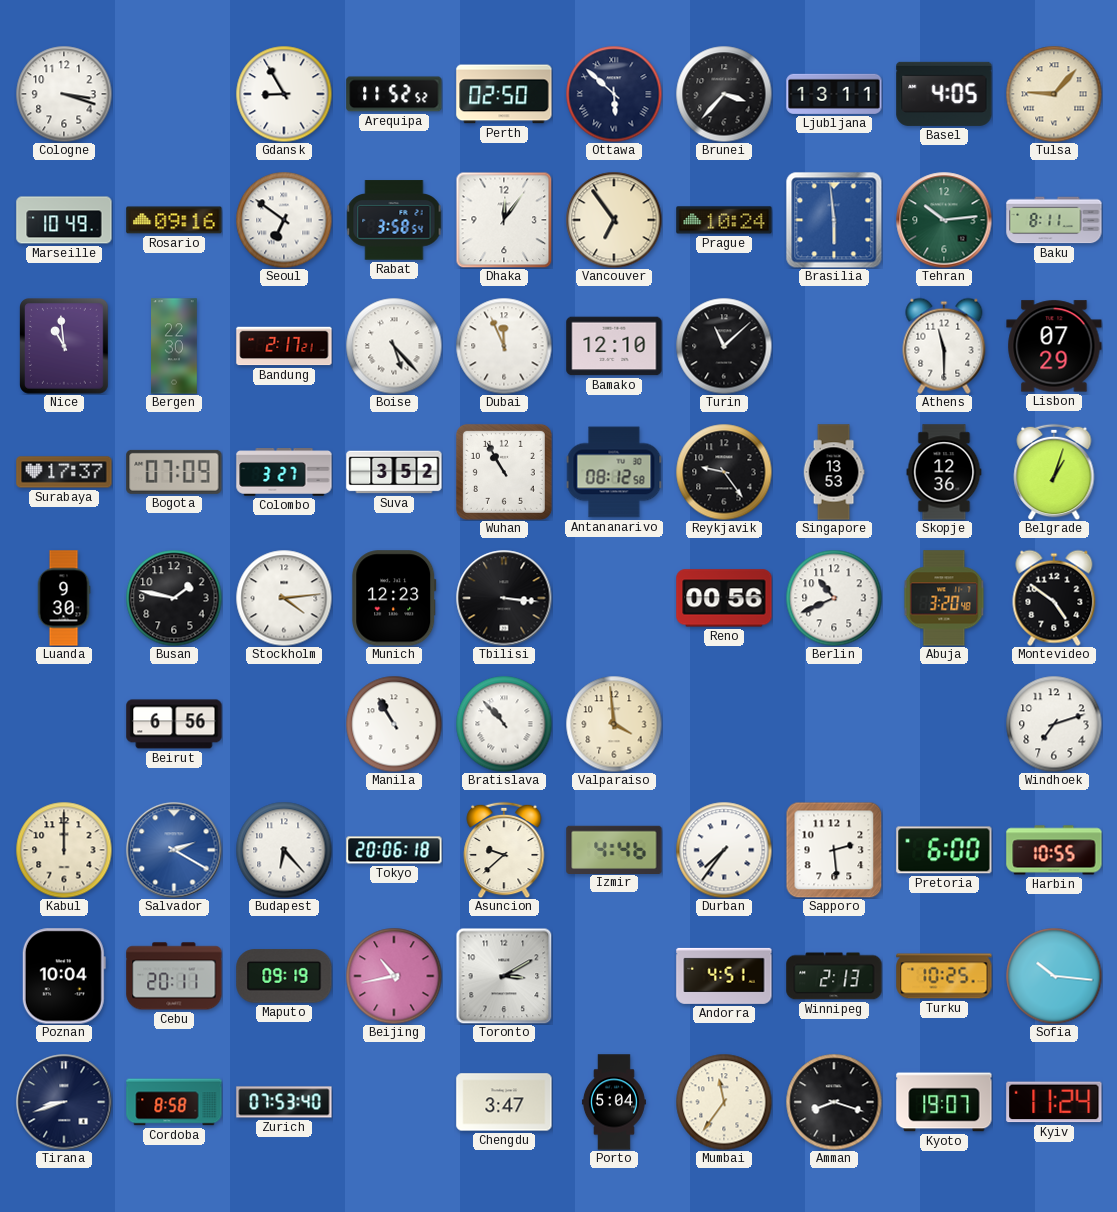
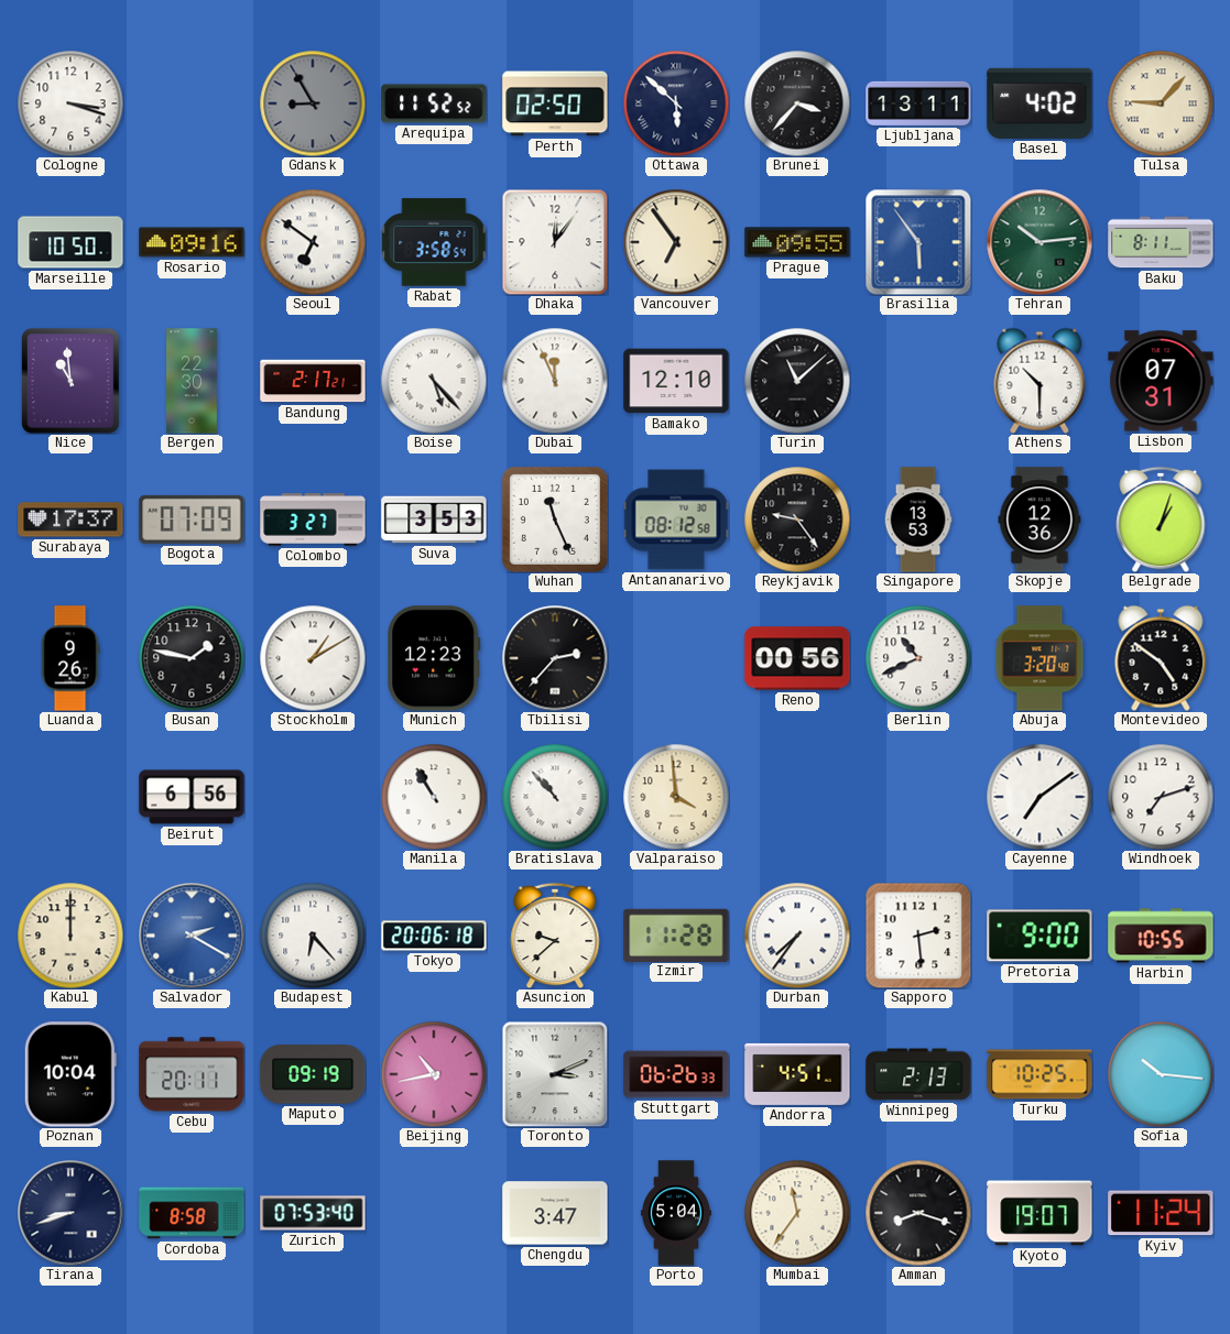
Gdansk dial: white -> grey
Basel: 4:05 -> 4:02
Marseille: 10:49 -> 10:50
Prague: 10:24 -> 09:55
Brasilia: 5:59 -> 5:54
Athens: 11:30 -> 10:30
Lisbon: 07:29 -> 07:31
Suva: 3:52 -> 3:53
Wuhan: 10:55 -> 11:26
Luanda: 9:30 -> 9:26
Stockholm: 4:14 -> 1:10
Tbilisi: 3:16 -> 2:37
Cayenne: none -> 7:09
Izmir: 4:46 -> 11:28
Pretoria: 6:00 -> 9:00
Toronto: 3:10 -> 3:11
Stuttgart: none -> 06:26
